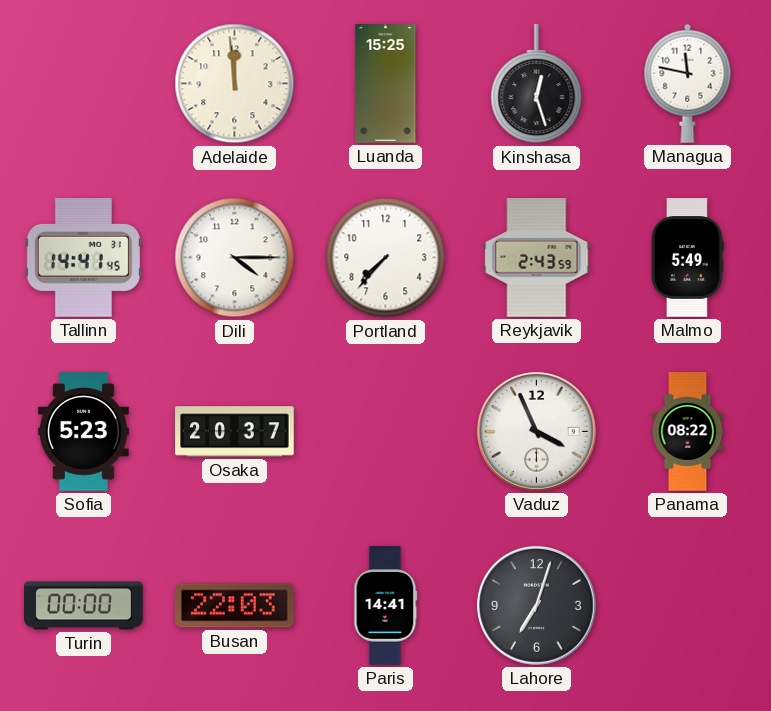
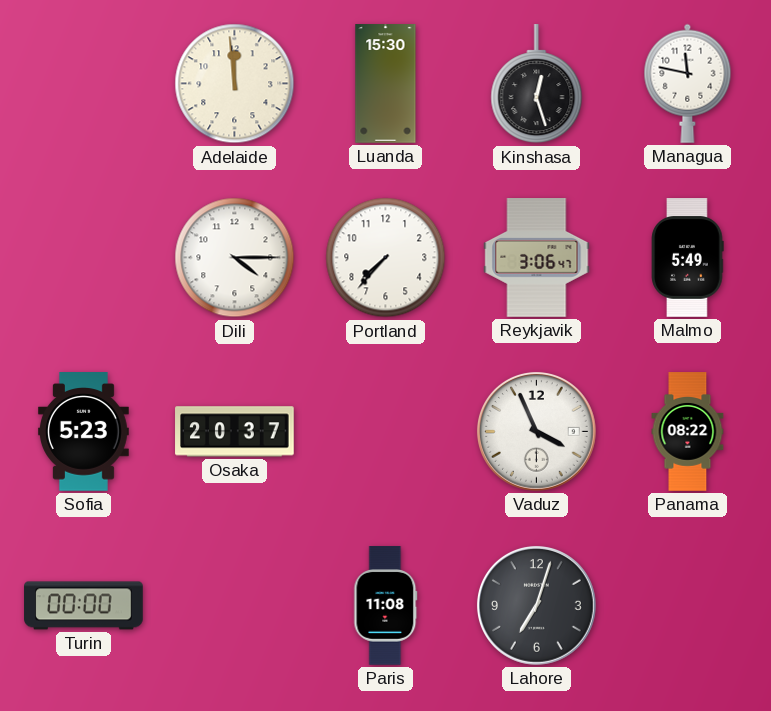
Luanda: 15:25 -> 15:30
Tallinn: 14:41 -> none
Reykjavik: 2:43 -> 3:06
Busan: 22:03 -> none
Paris: 14:41 -> 11:08
